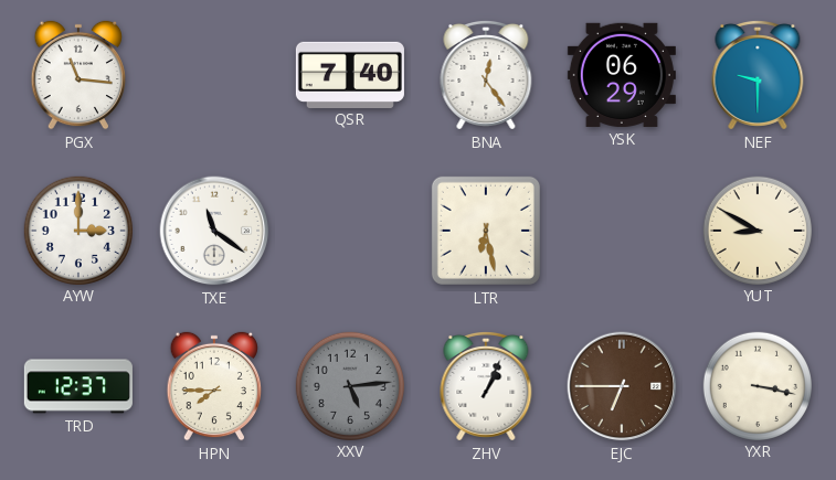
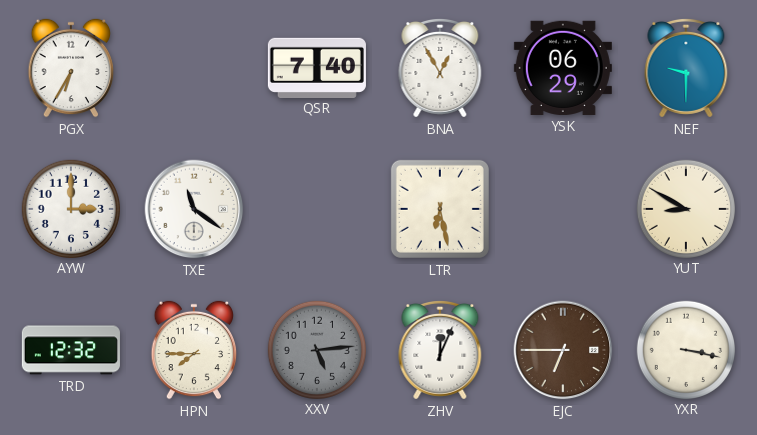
PGX: 11:16 -> 6:35
BNA: 12:24 -> 12:55
TRD: 12:37 -> 12:32
ZHV: 1:04 -> 12:04
